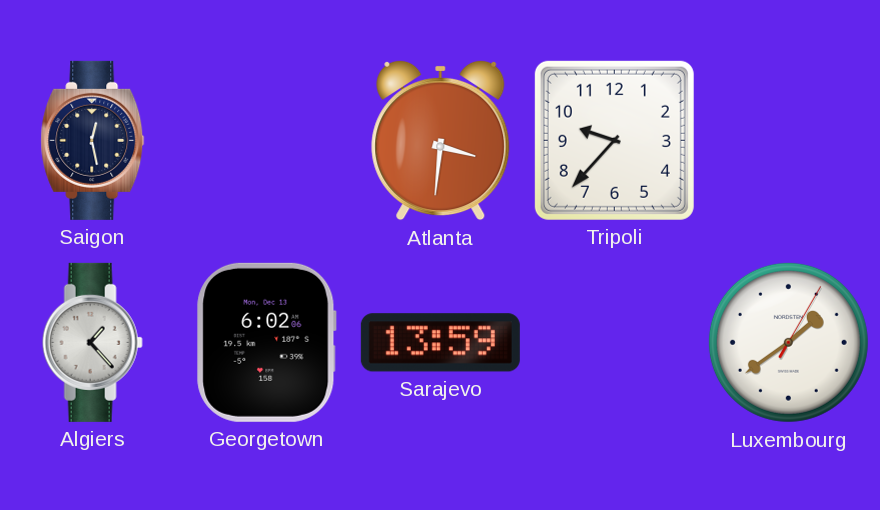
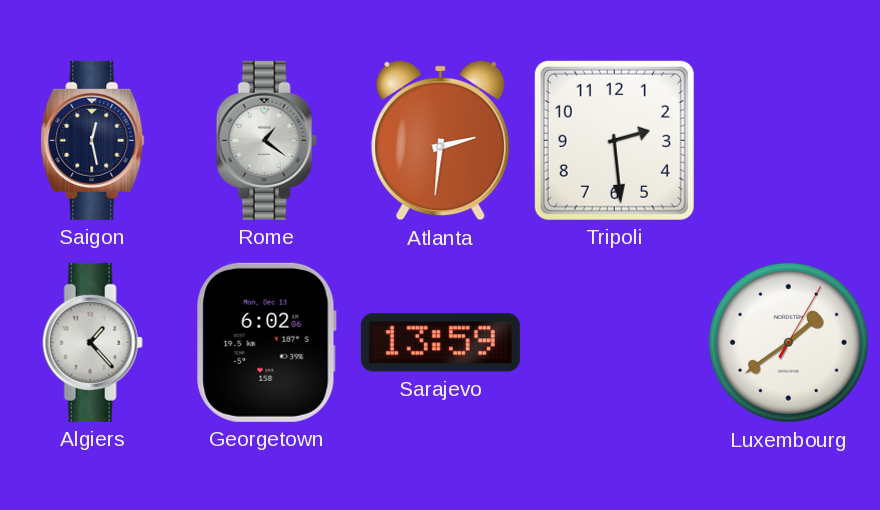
Rome: none -> 1:21
Atlanta: 3:31 -> 2:31
Tripoli: 9:37 -> 2:29
